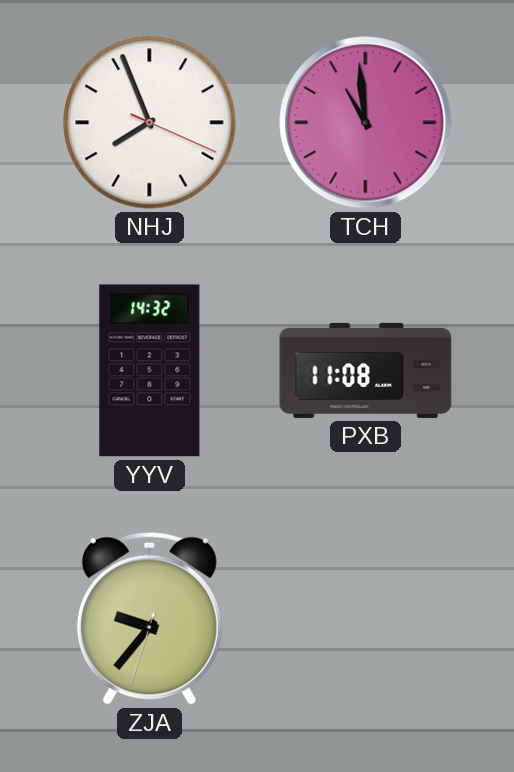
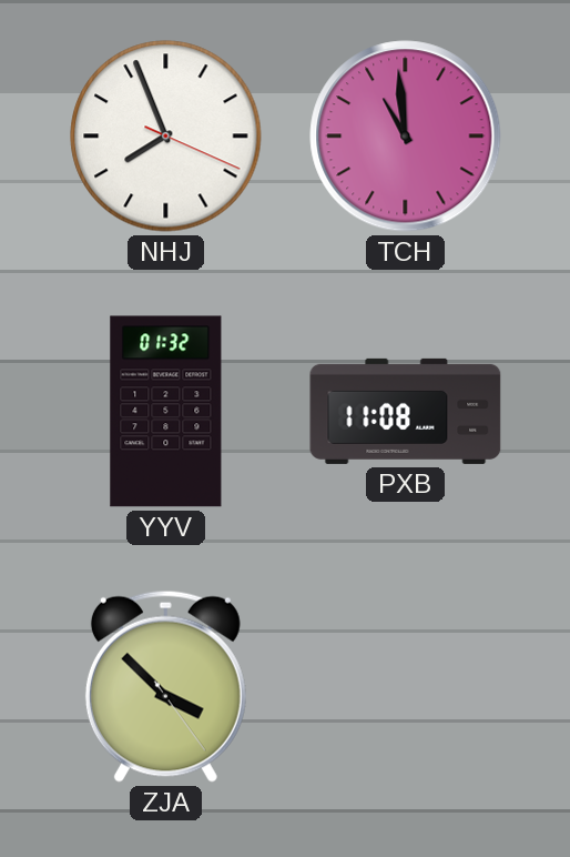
YYV: 14:32 -> 01:32
ZJA: 9:36 -> 3:52
